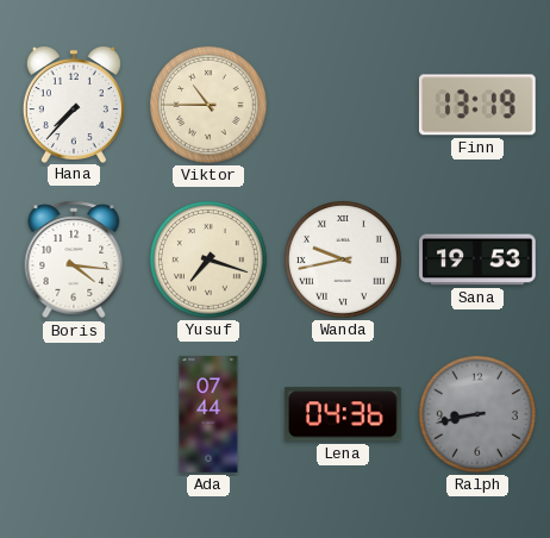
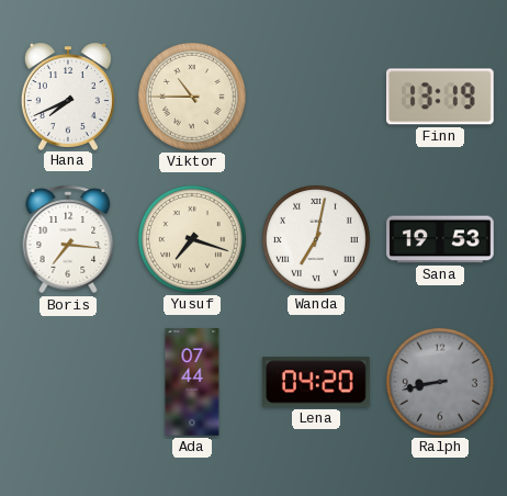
Hana: 7:37 -> 7:41
Boris: 4:16 -> 7:16
Wanda: 9:43 -> 7:02
Lena: 04:36 -> 04:20
